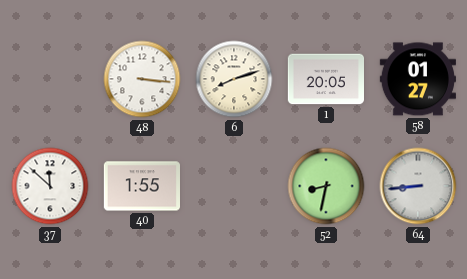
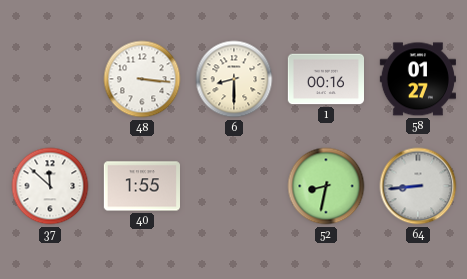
6: 8:12 -> 8:30
1: 20:05 -> 00:16
